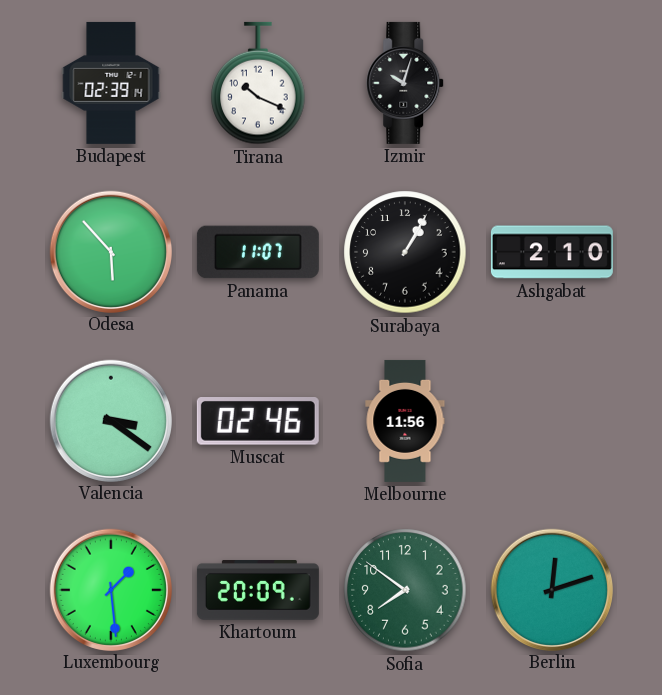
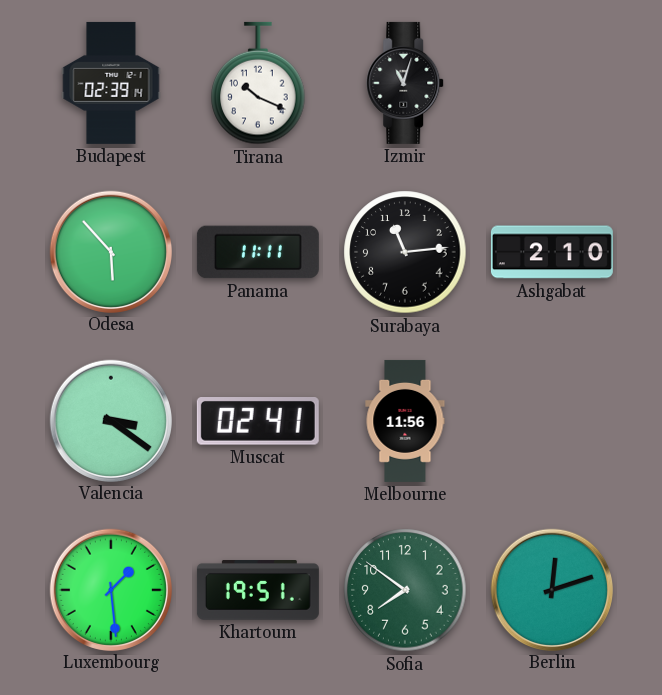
Izmir: 10:03 -> 11:03
Panama: 11:07 -> 11:11
Surabaya: 1:05 -> 11:14
Muscat: 02:46 -> 02:41
Khartoum: 20:09 -> 19:51
